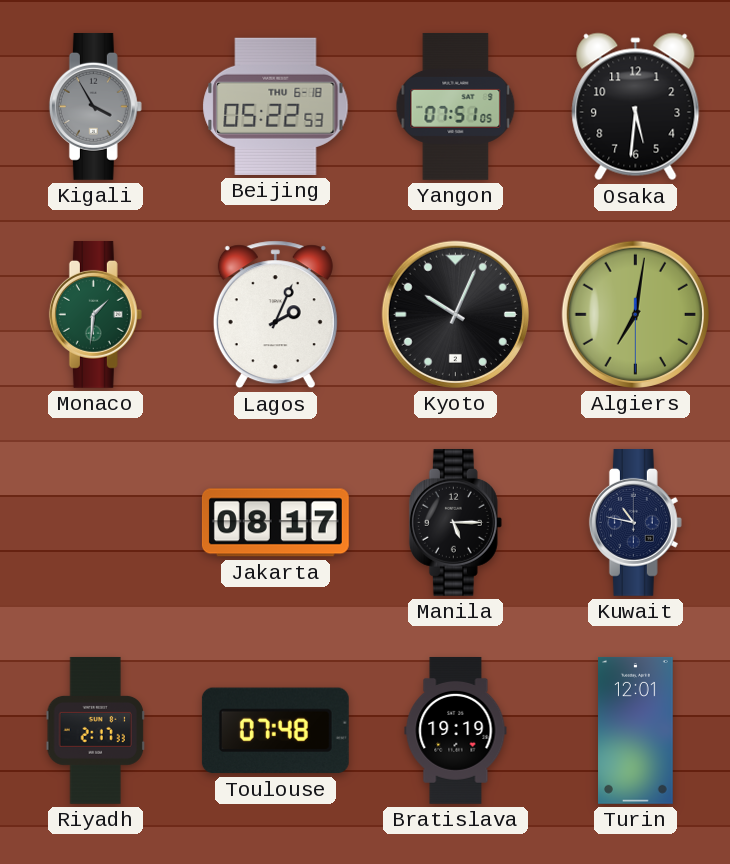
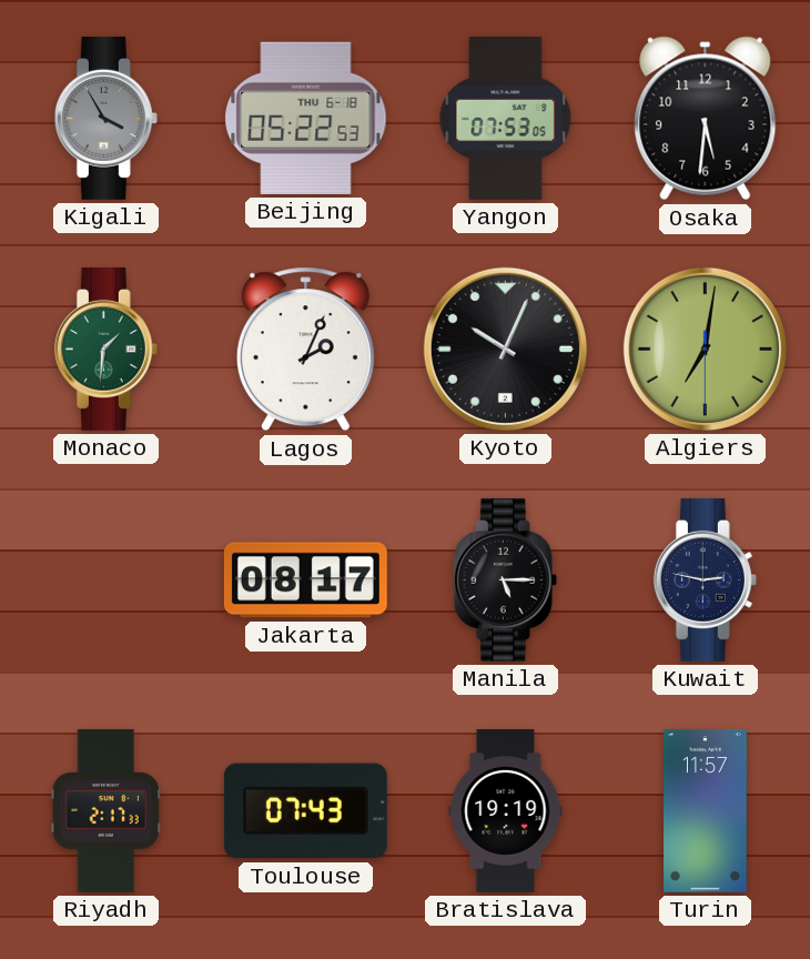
Yangon: 07:51 -> 07:53
Kuwait: 10:47 -> 2:47
Toulouse: 07:48 -> 07:43
Turin: 12:01 -> 11:57
